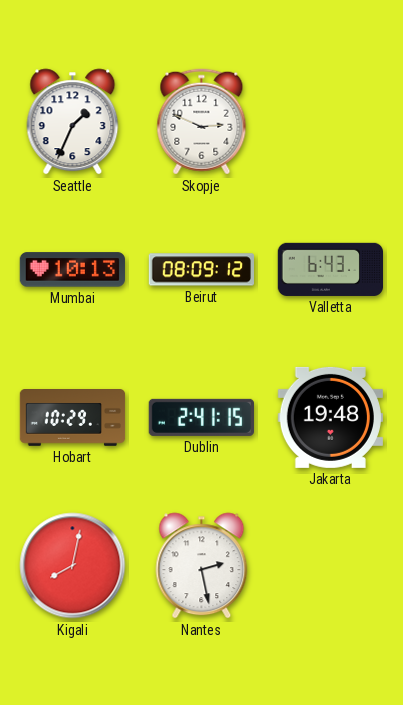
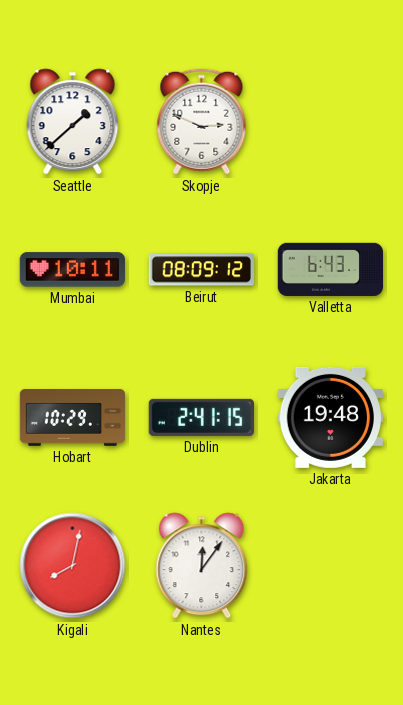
Seattle: 1:34 -> 1:38
Mumbai: 10:13 -> 10:11
Nantes: 2:28 -> 12:06
